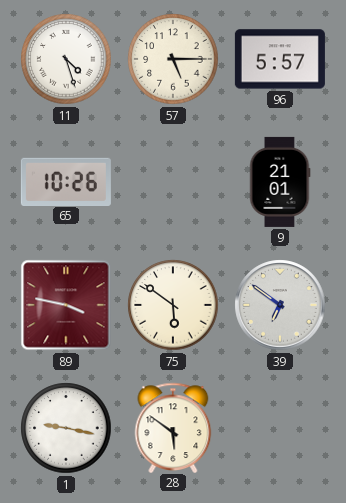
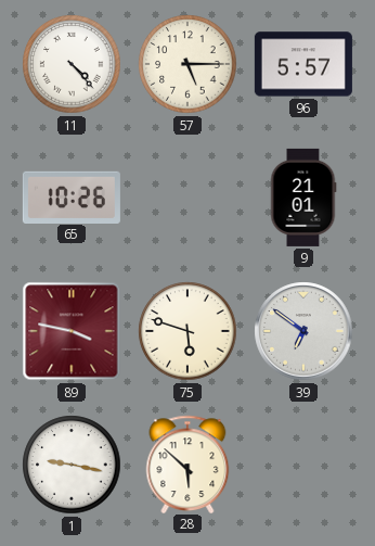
11: 4:27 -> 4:23
75: 5:51 -> 5:48
28: 5:51 -> 5:52
